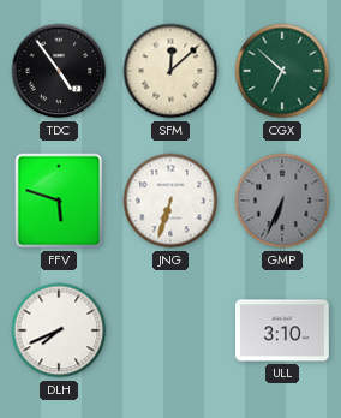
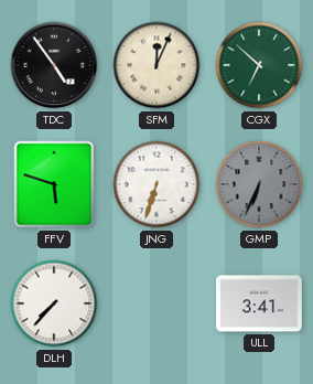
SFM: 12:08 -> 12:04
DLH: 7:41 -> 7:37
ULL: 3:10 -> 3:41
